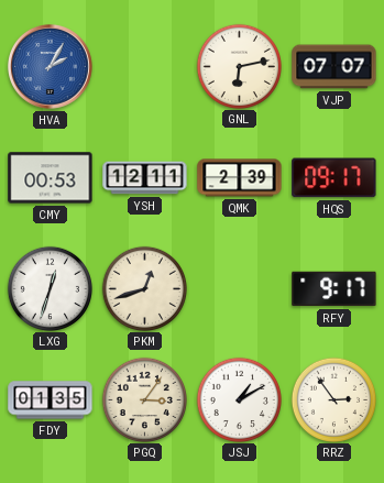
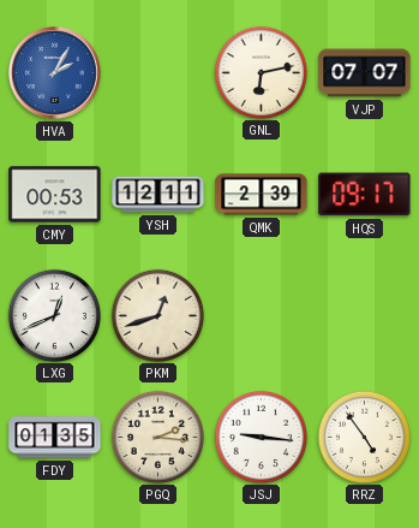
LXG: 12:33 -> 12:41
RFY: 9:17 -> none
PGQ: 3:06 -> 2:16
JSJ: 1:10 -> 9:16
RRZ: 2:54 -> 4:54
